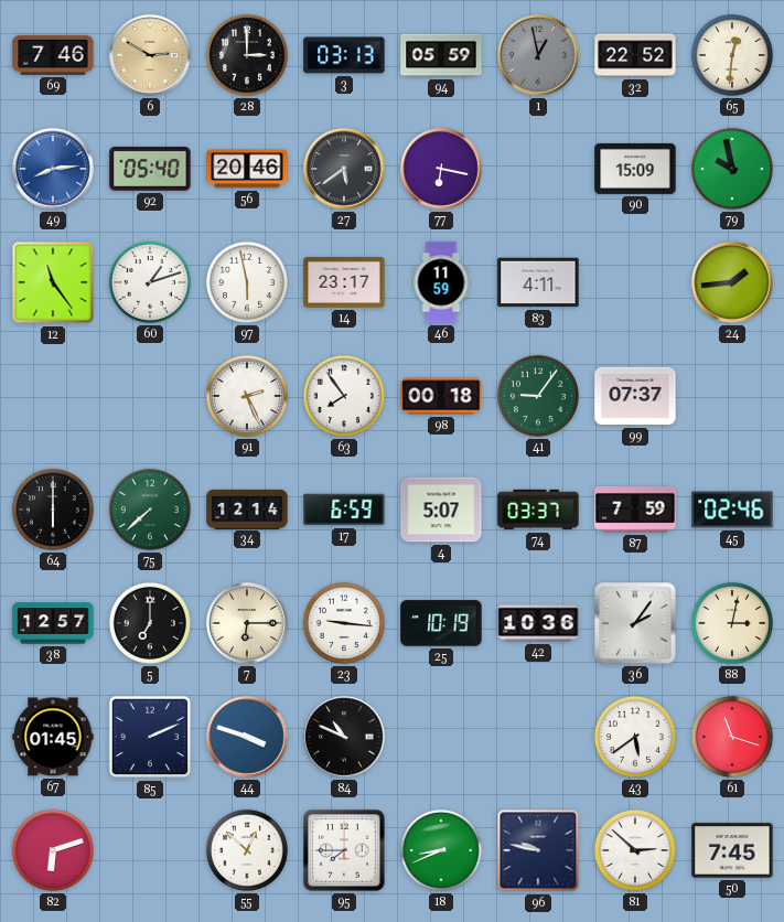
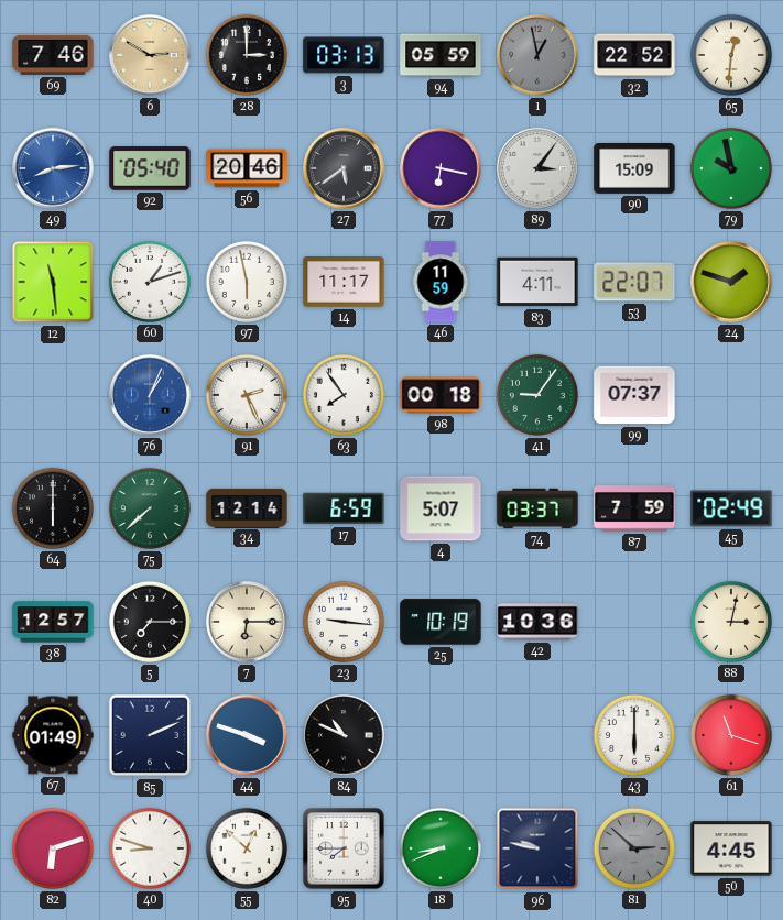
89: none -> 3:06
12: 11:24 -> 11:29
14: 23:17 -> 11:17
53: none -> 22:07
24: 1:44 -> 1:48
76: none -> 1:04
45: 02:46 -> 02:49
5: 7:00 -> 7:15
36: 2:06 -> none
67: 01:45 -> 01:49
43: 5:39 -> 6:00
40: none -> 8:48
81 dial: white -> grey
50: 7:45 -> 4:45
